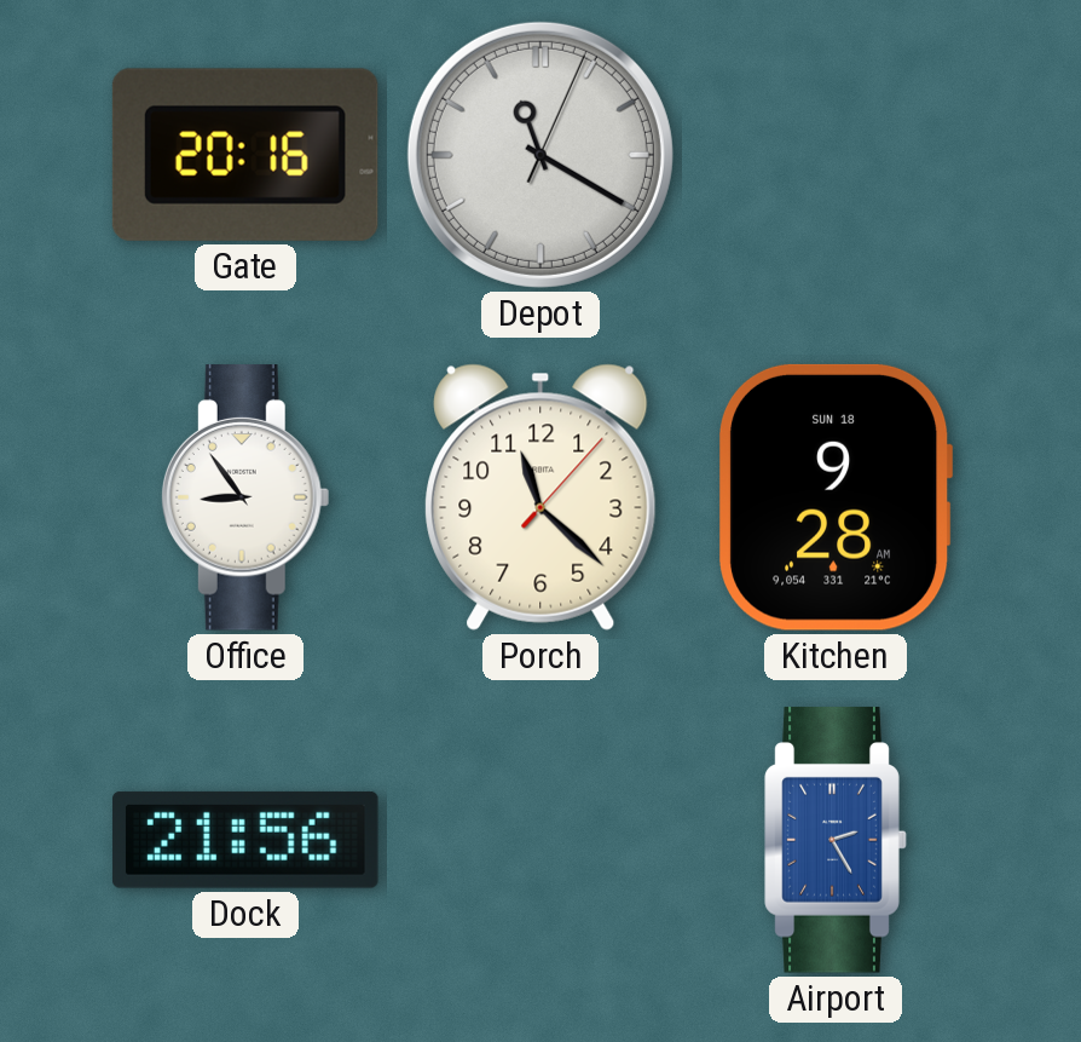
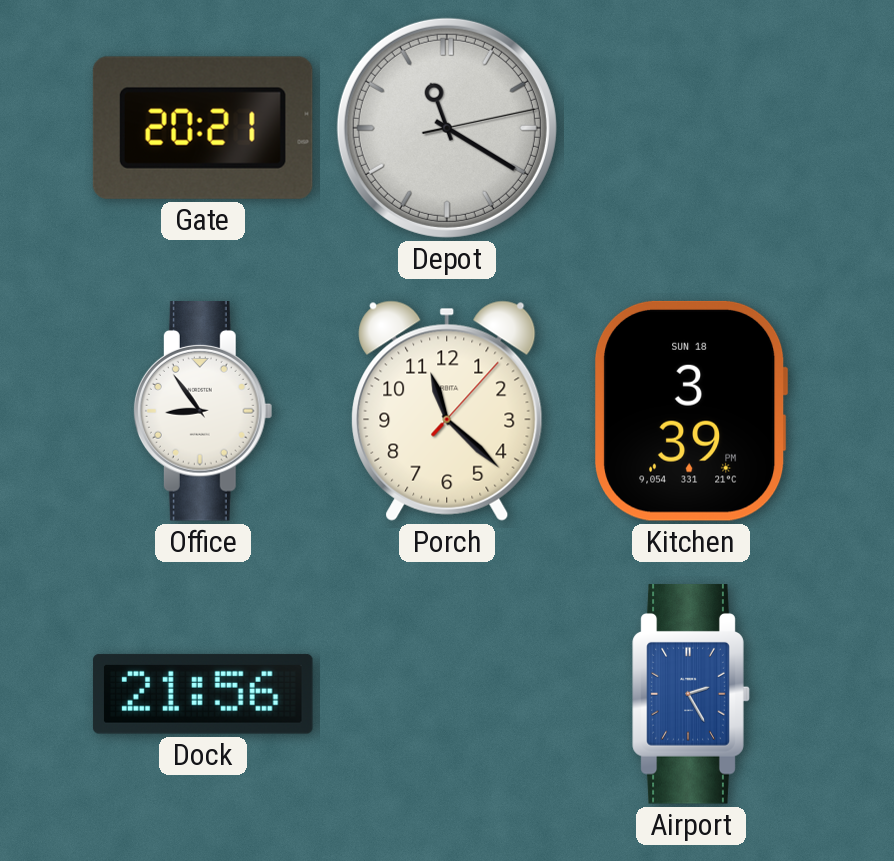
Gate: 20:16 -> 20:21
Depot: 11:20:04 -> 11:20:13
Kitchen: 9:28 -> 3:39
